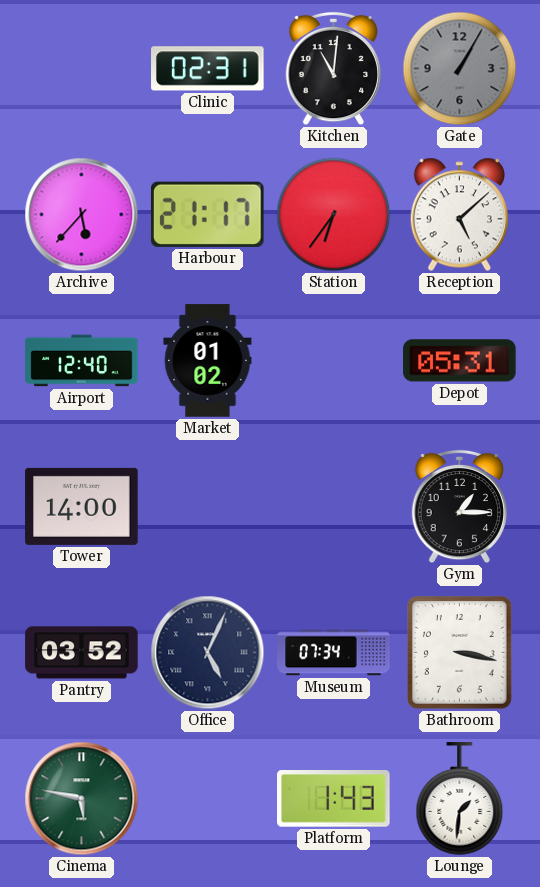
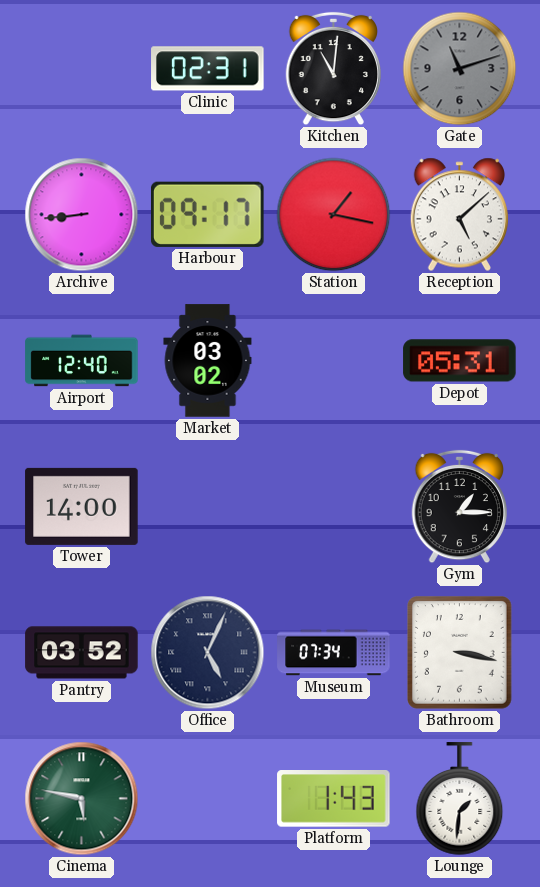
Gate: 1:05 -> 11:12
Archive: 5:37 -> 8:44
Harbour: 21:17 -> 09:17
Station: 6:36 -> 1:17
Market: 01:02 -> 03:02
